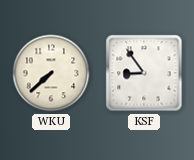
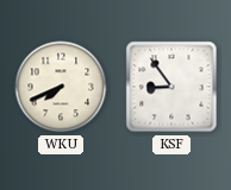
WKU: 7:38 -> 7:41
